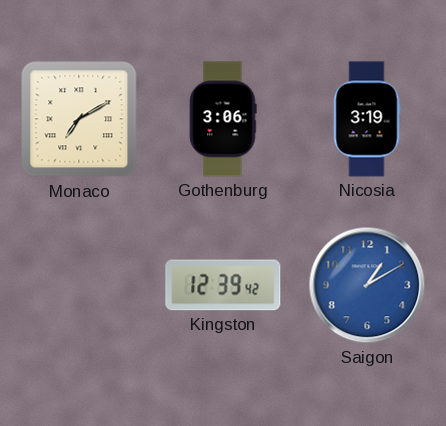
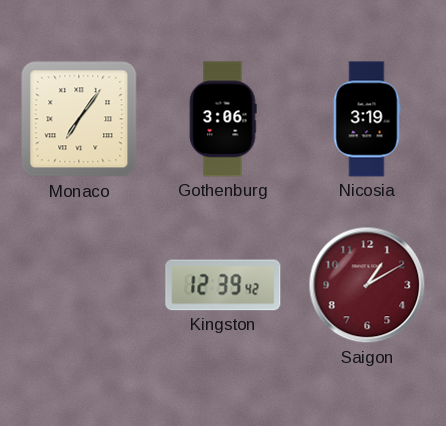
Monaco: 7:10 -> 7:06
Saigon dial: blue -> burgundy
